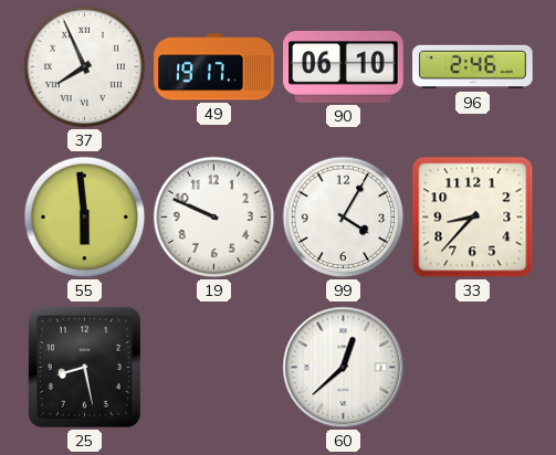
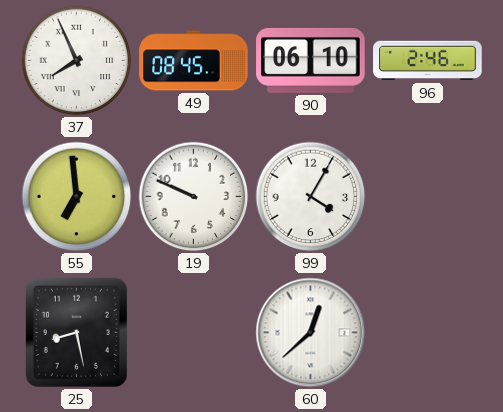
49: 19:17 -> 08:45
55: 5:59 -> 6:59
33: 8:37 -> none
